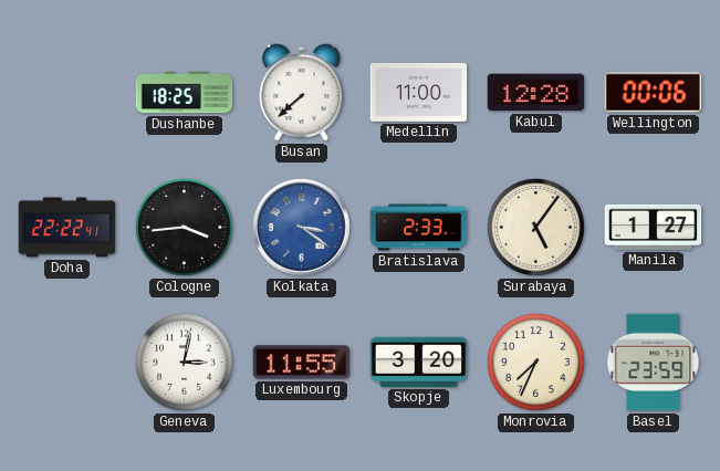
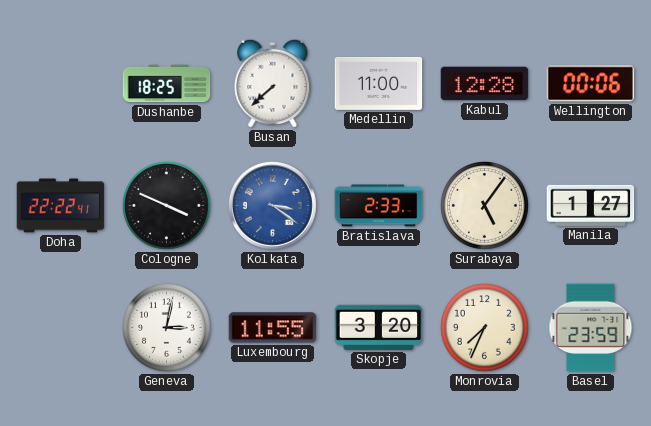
Cologne: 3:44 -> 3:49
